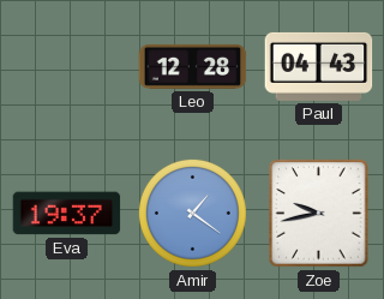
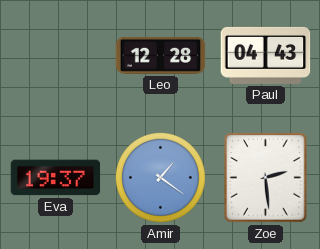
Zoe: 9:43 -> 2:29
